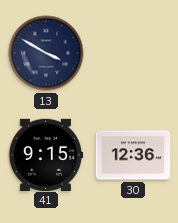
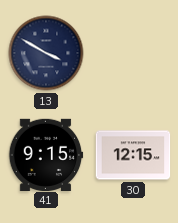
30: 12:36 -> 12:15
